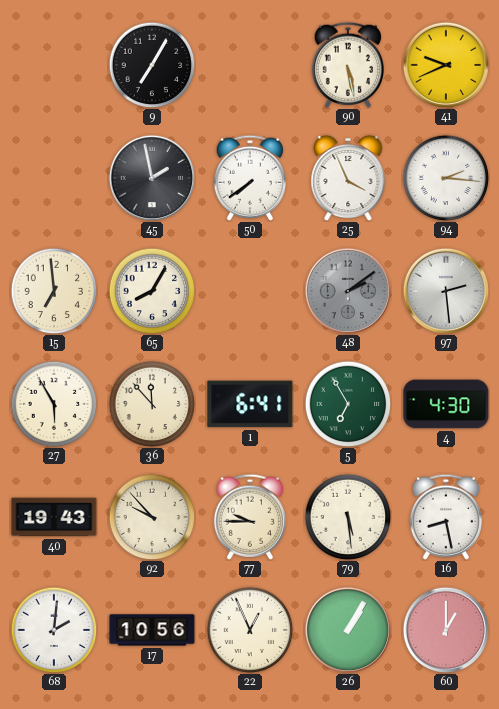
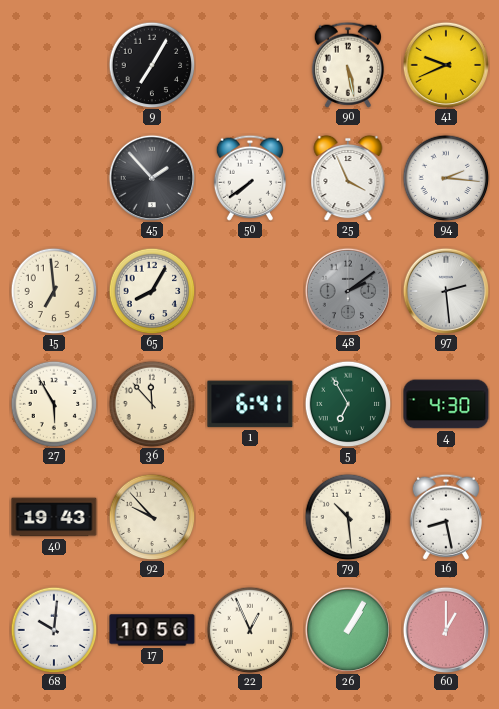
45: 1:58 -> 1:53
77: 9:45 -> none
79: 5:29 -> 10:29
68: 2:01 -> 10:01
